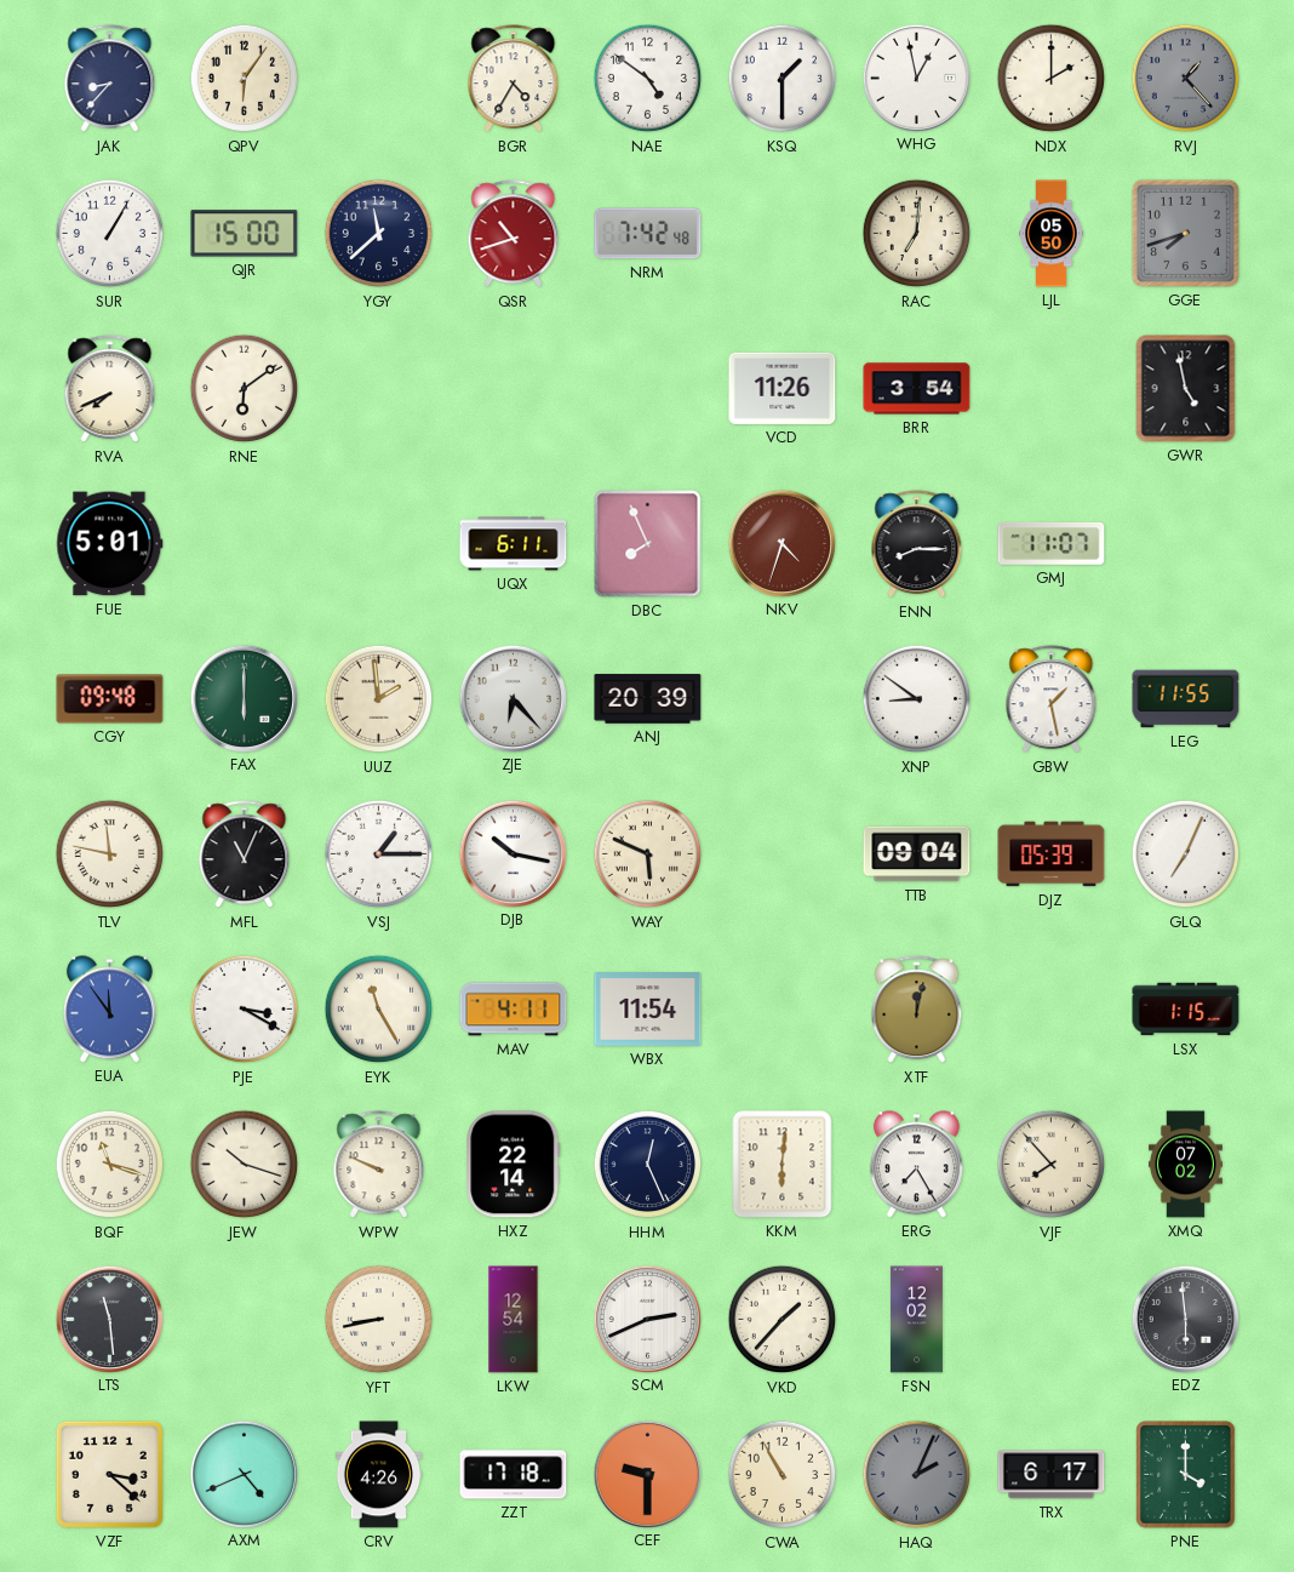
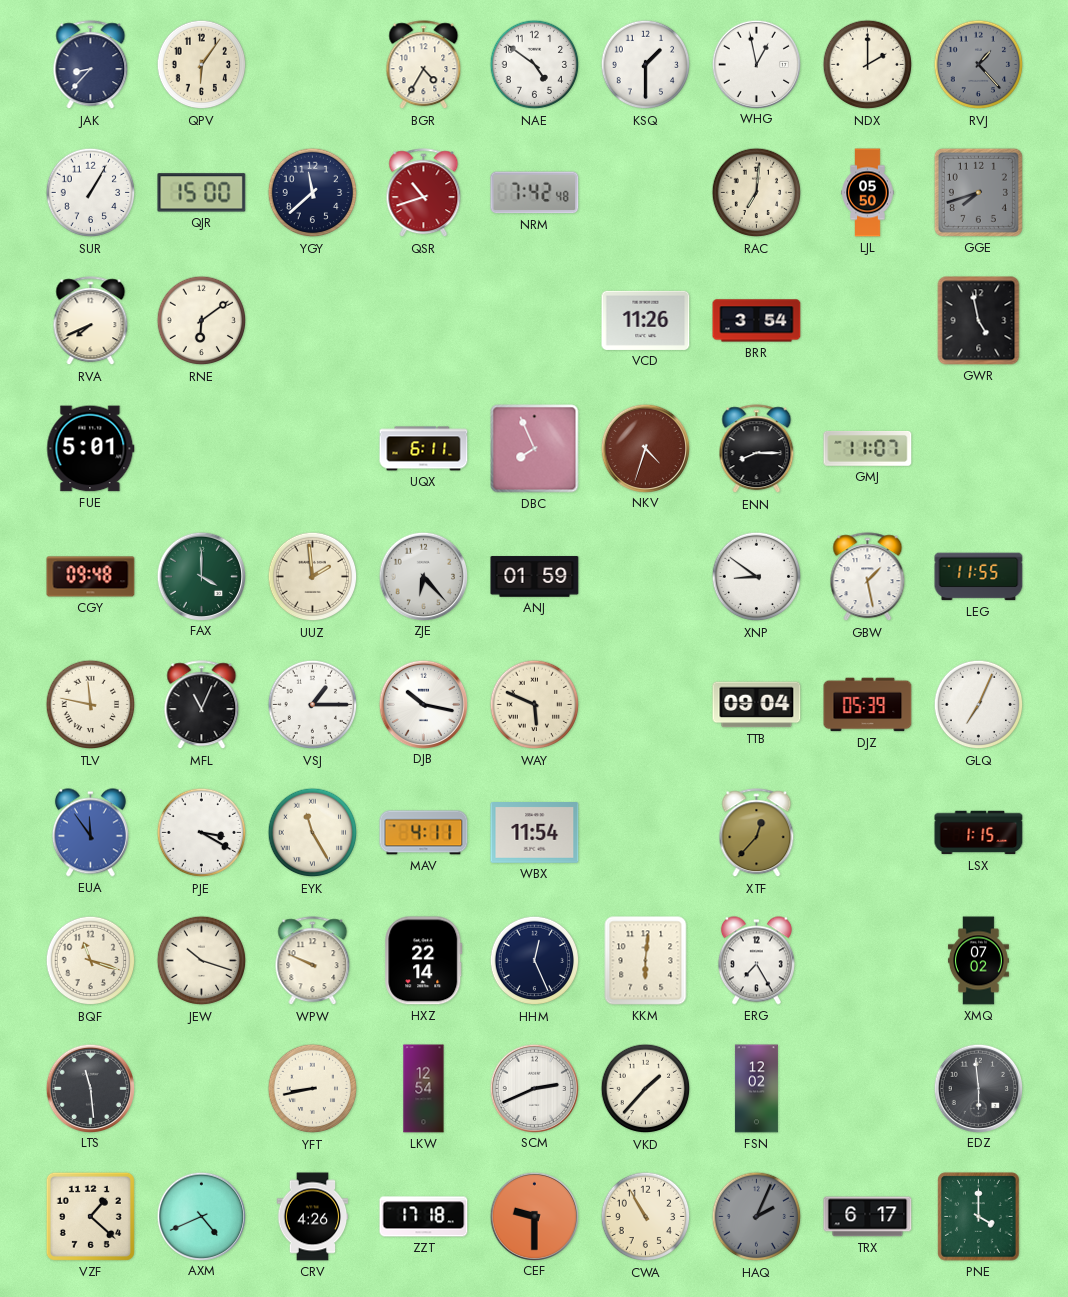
FAX: 6:00 -> 4:00
ANJ: 20:39 -> 01:59
XTF: 12:02 -> 12:37
VJF: 7:53 -> none
VZF: 3:22 -> 1:22
